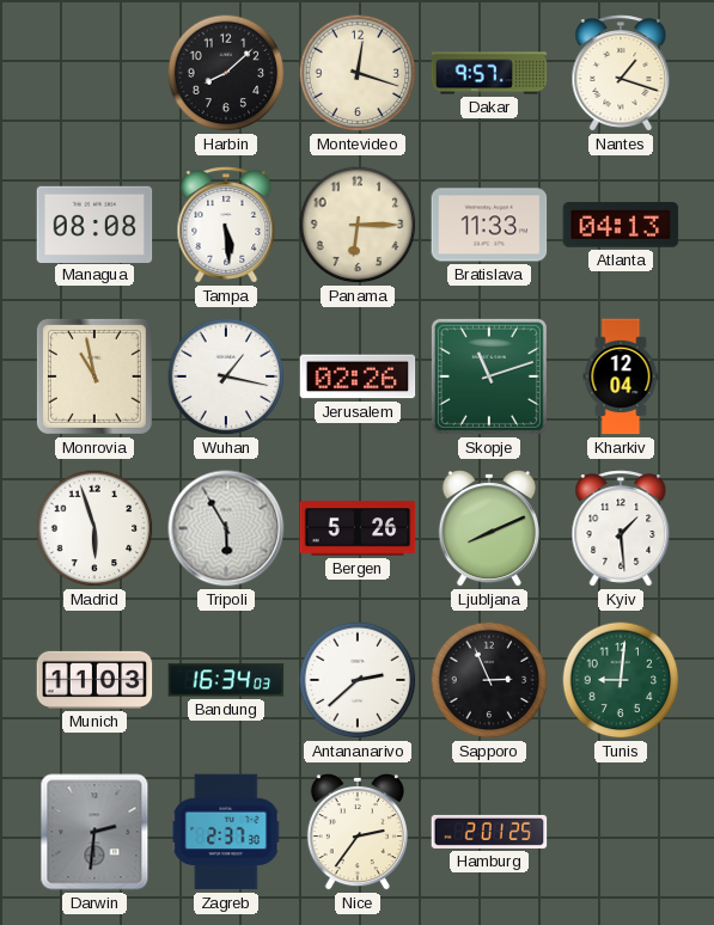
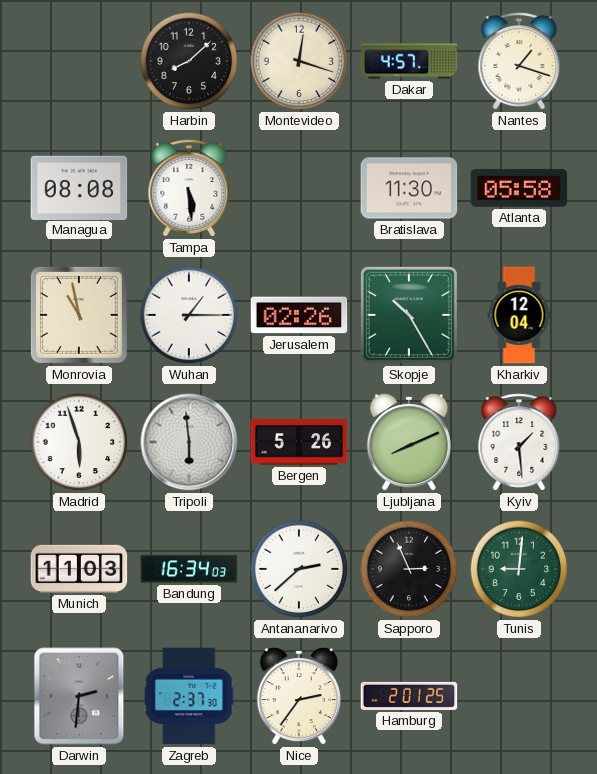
Dakar: 9:57 -> 4:57
Panama: 6:15 -> none
Bratislava: 11:33 -> 11:30
Atlanta: 04:13 -> 05:58
Wuhan: 1:17 -> 1:15
Skopje: 11:12 -> 10:25
Tripoli: 5:55 -> 5:59
